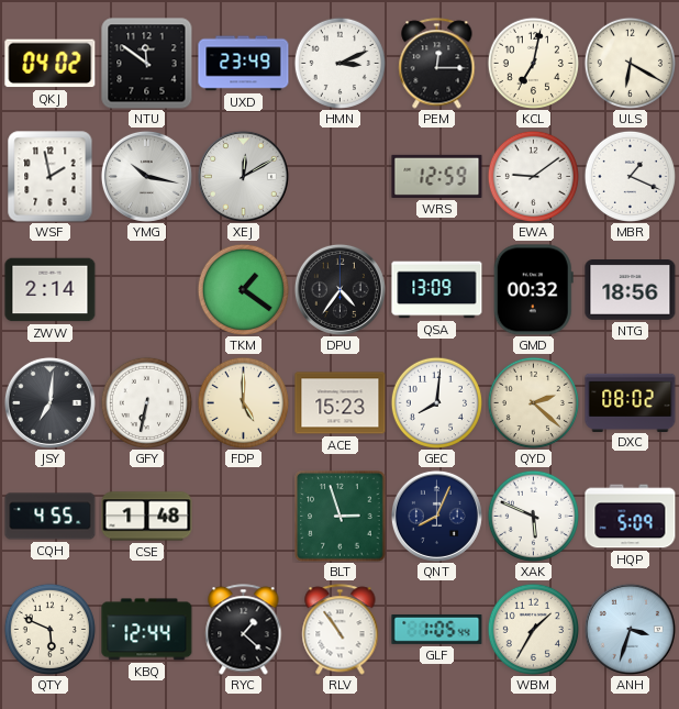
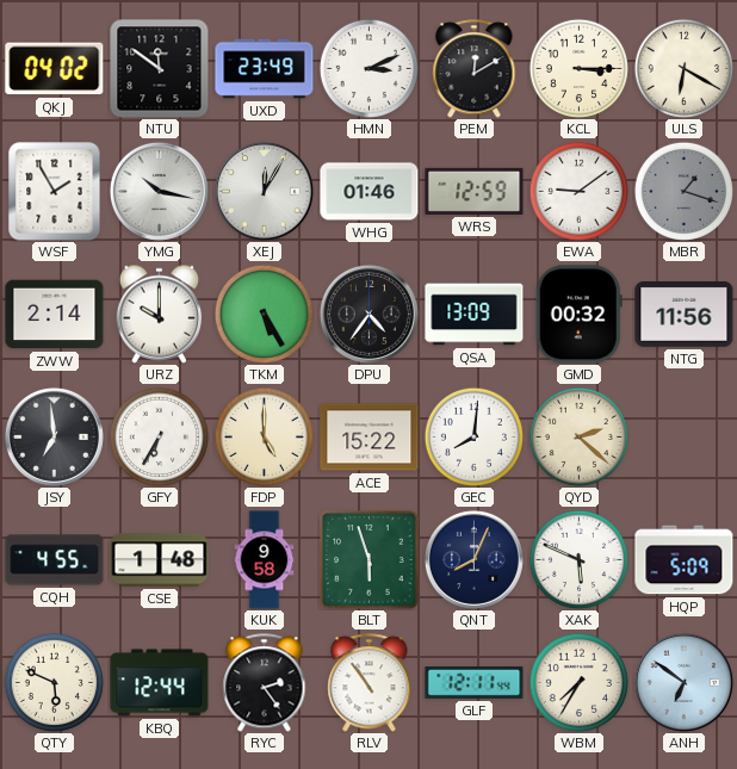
PEM: 12:15 -> 12:10
KCL: 7:02 -> 3:15
WSF: 1:58 -> 1:55
XEJ: 12:10 -> 12:05
WHG: none -> 01:46
MBR: 1:19 -> 1:18
MBR dial: white -> grey
URZ: none -> 10:00
TKM: 1:21 -> 5:25
NTG: 18:56 -> 11:56
JSY: 7:01 -> 6:59
GFY: 6:32 -> 6:35
ACE: 15:23 -> 15:22
DXC: 08:02 -> none
KUK: none -> 9:58
BLT: 2:57 -> 5:57
RYC: 1:22 -> 2:24
GLF: 1:05 -> 12:11
WBM: 1:35 -> 7:35
ANH: 3:33 -> 6:51
